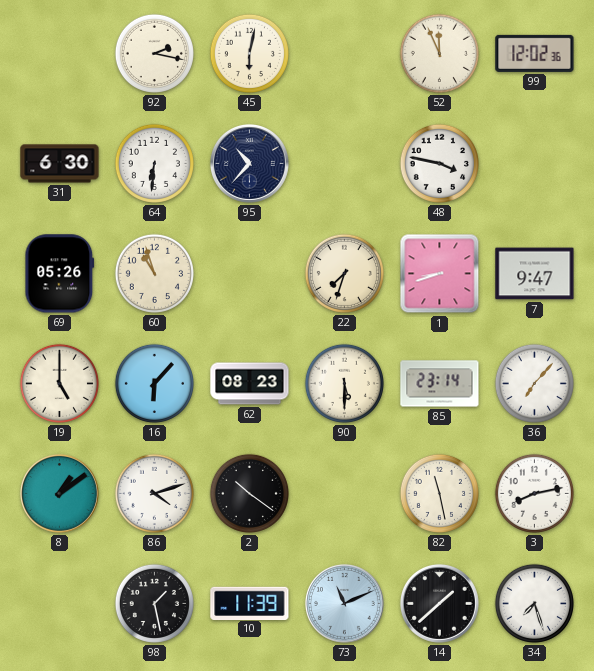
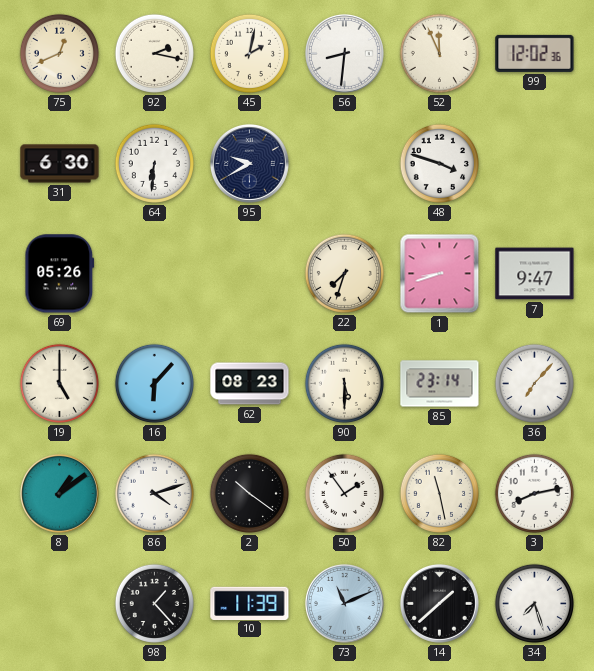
75: none -> 12:41
45: 6:02 -> 2:02
56: none -> 8:31
95: 10:37 -> 9:40
48: 3:47 -> 3:48
60: 10:57 -> none
50: none -> 1:54
98: 1:28 -> 1:23
